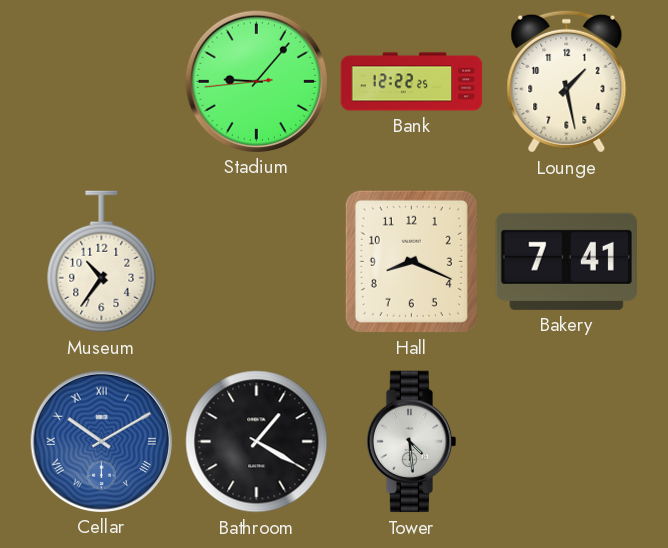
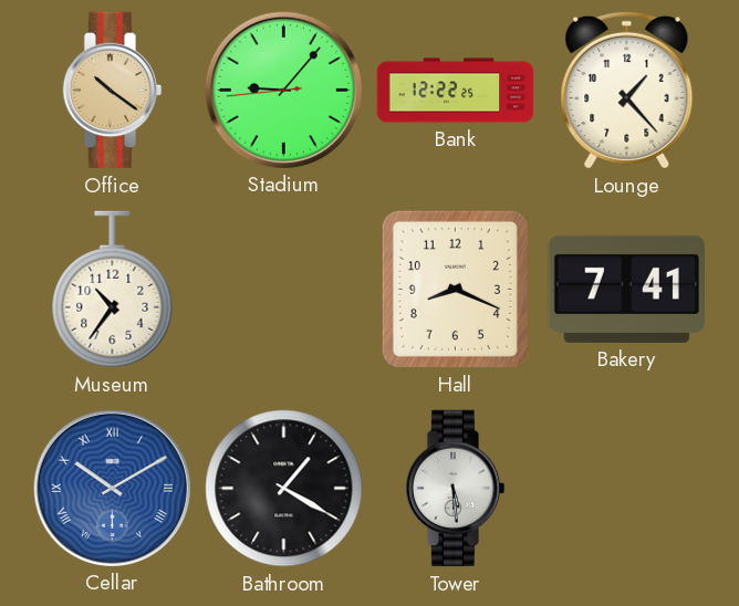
Office: none -> 10:21
Lounge: 1:28 -> 1:23
Tower: 4:29 -> 5:29
